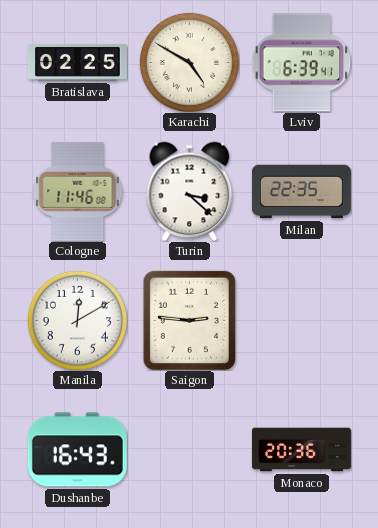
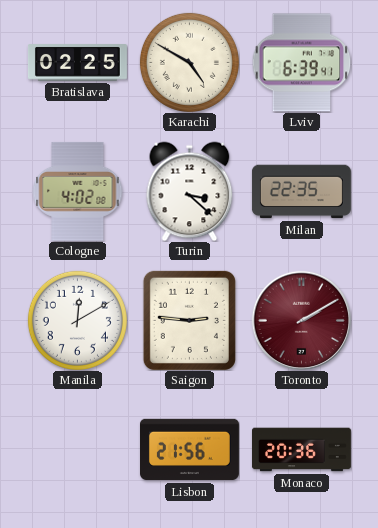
Cologne: 11:46 -> 4:02
Toronto: none -> 2:10
Dushanbe: 16:43 -> none
Lisbon: none -> 21:56
